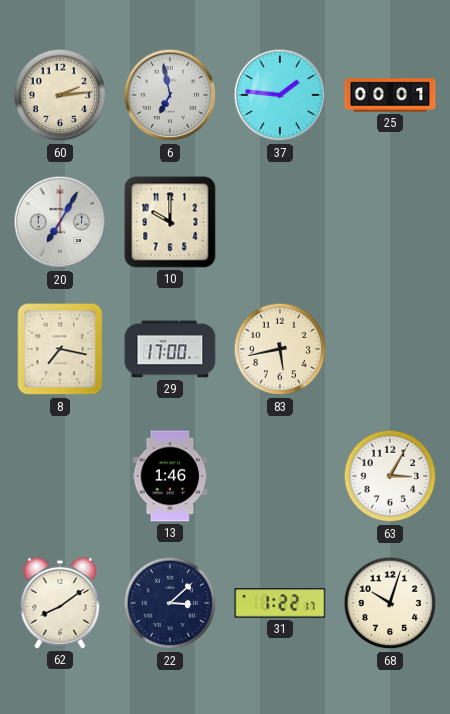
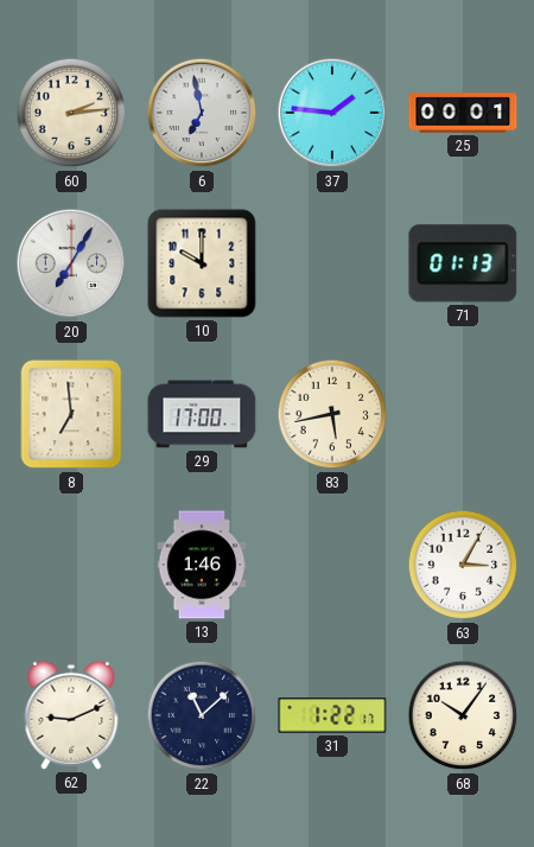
71: none -> 01:13
8: 7:17 -> 6:59
62: 8:09 -> 9:11
22: 3:08 -> 11:08
68: 10:03 -> 10:06
